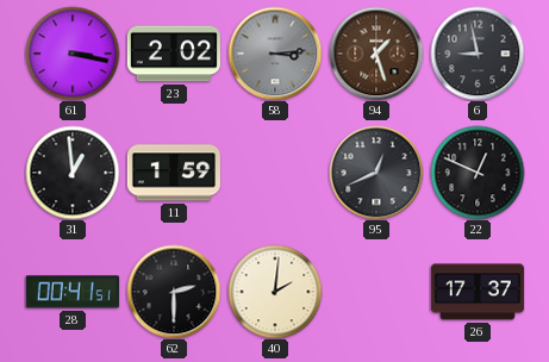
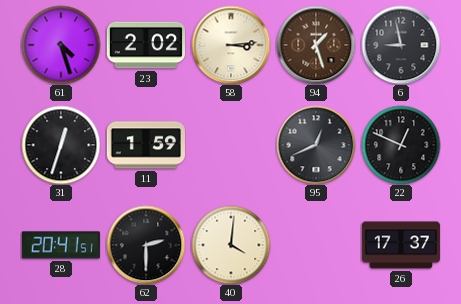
61: 3:17 -> 4:27
58 dial: grey -> cream
31: 12:59 -> 12:33
28: 00:41 -> 20:41
40: 2:01 -> 4:01
